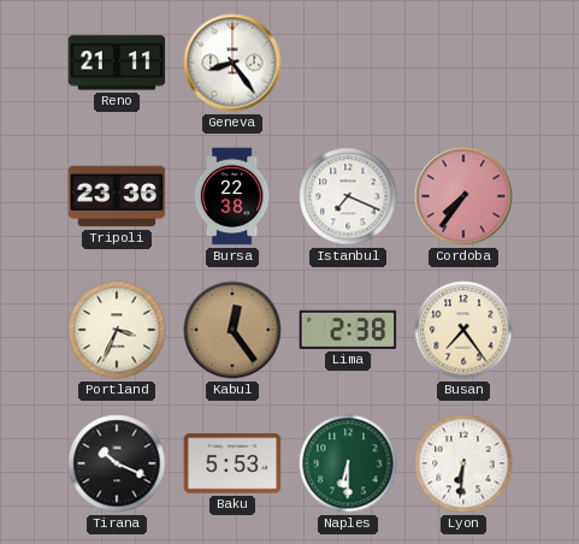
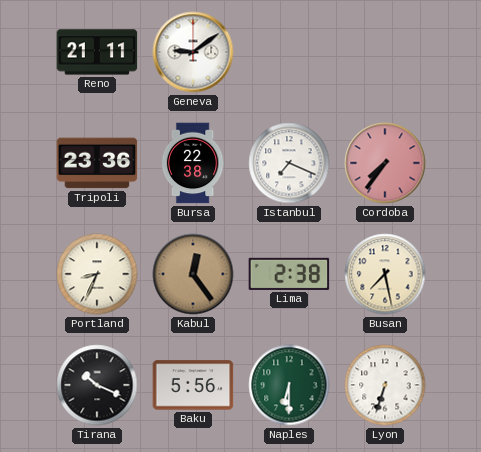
Geneva: 8:24 -> 9:09
Portland: 3:34 -> 8:34
Busan: 7:24 -> 7:28
Baku: 5:53 -> 5:56
Lyon: 6:31 -> 6:33
